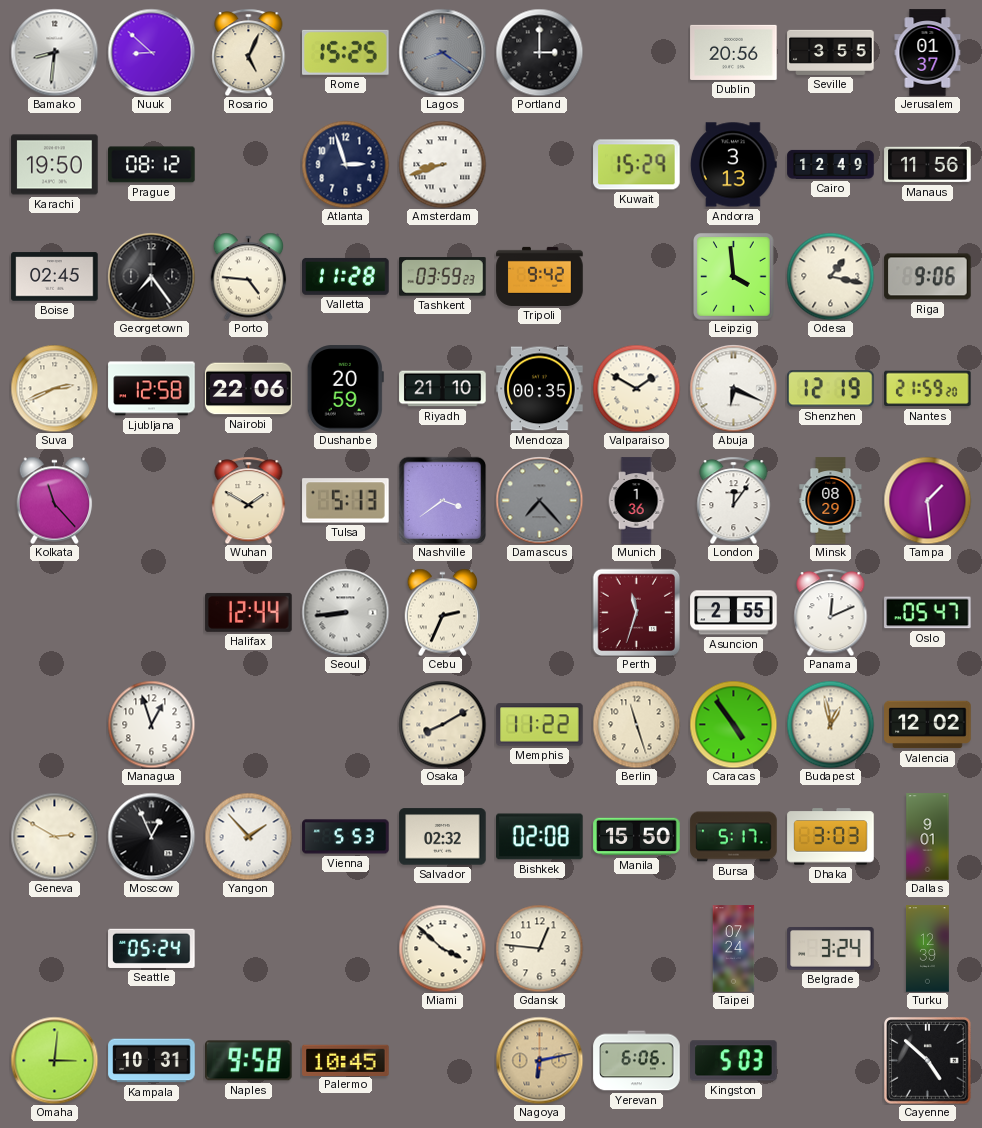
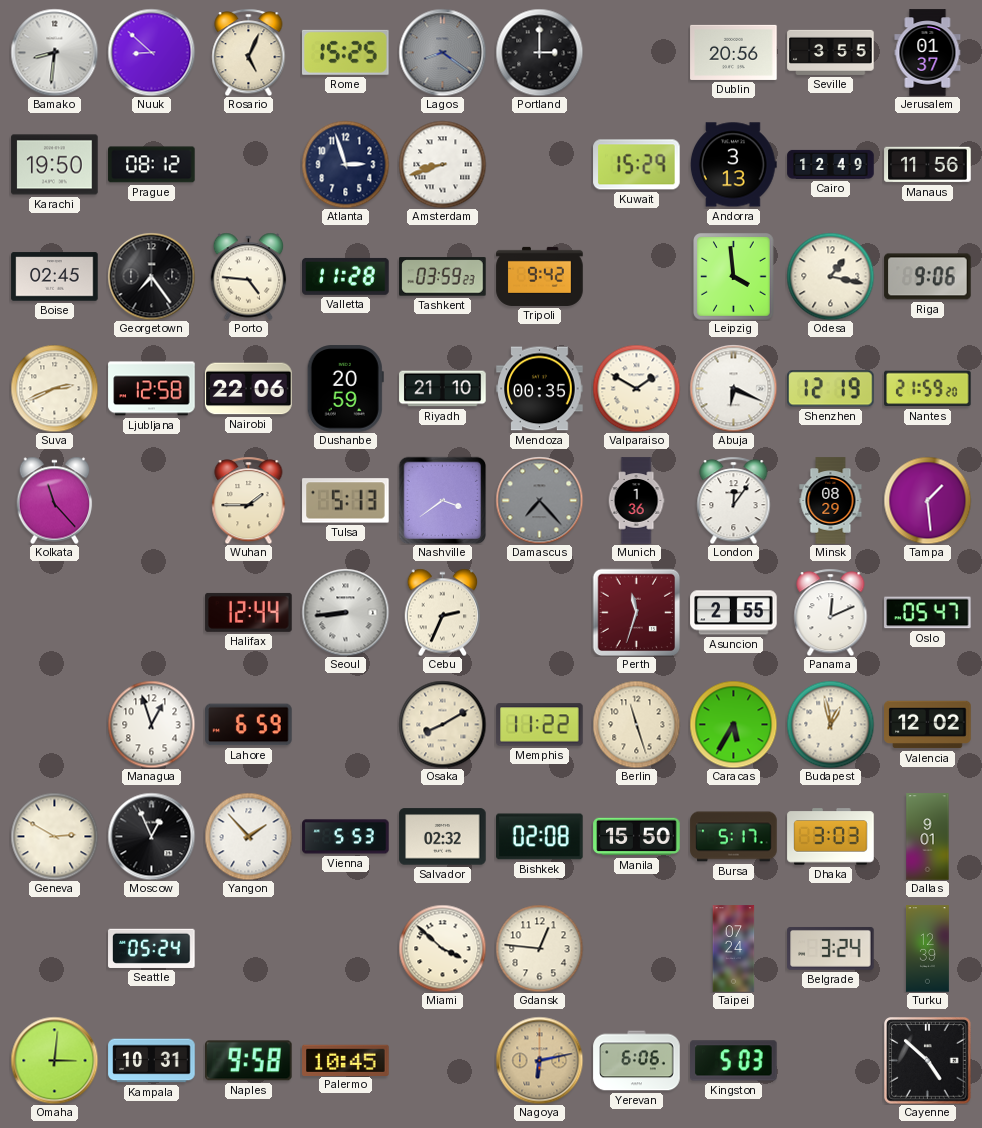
Wuhan: 1:50 -> 1:45
Lahore: none -> 6:59
Caracas: 4:54 -> 5:35
